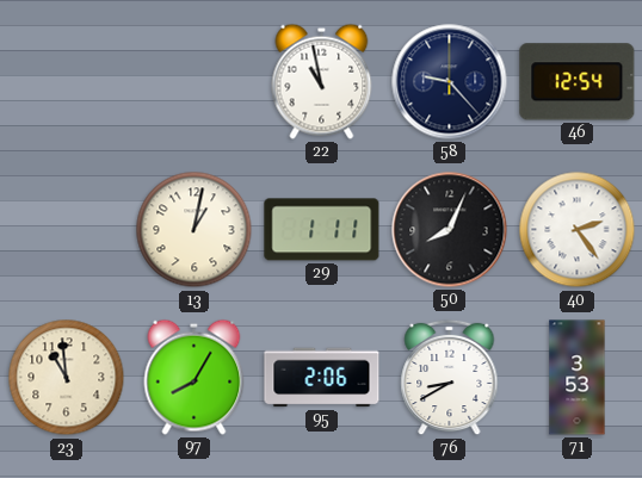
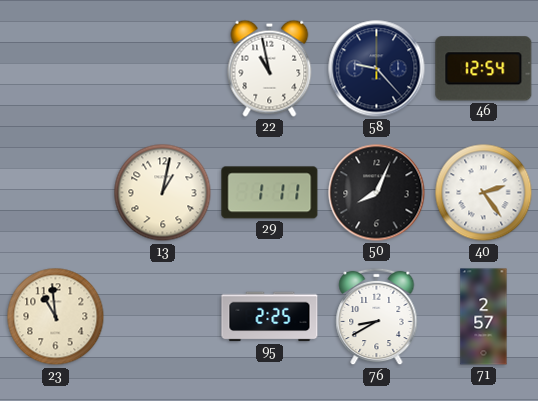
97: 8:05 -> none
95: 2:06 -> 2:25
71: 3:53 -> 2:57
